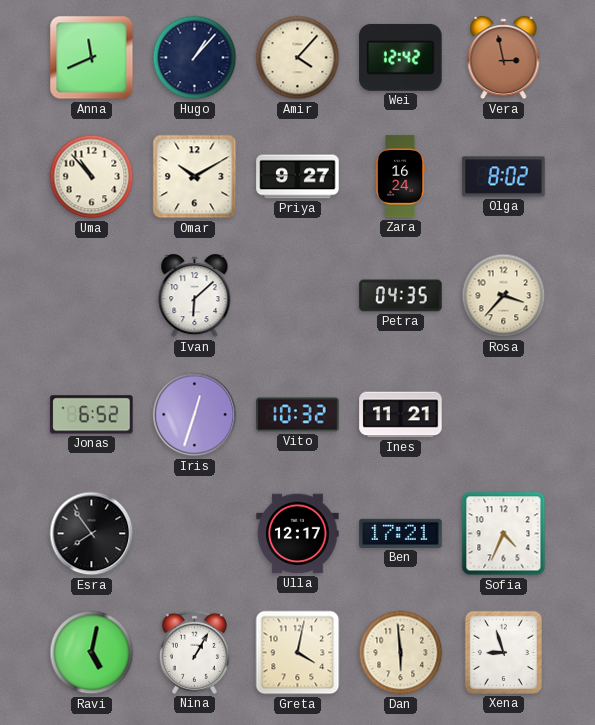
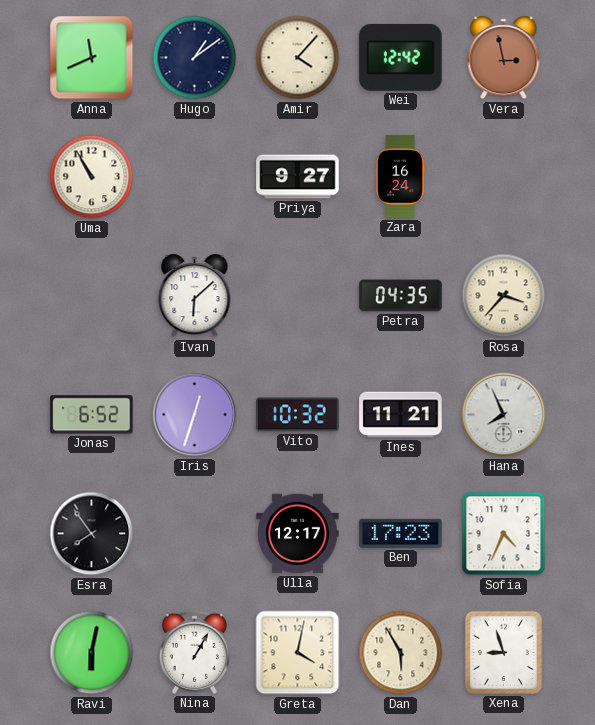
Hugo: 1:07 -> 1:09
Uma: 10:53 -> 10:55
Omar: 10:10 -> none
Olga: 8:02 -> none
Hana: none -> 7:56
Ben: 17:21 -> 17:23
Ravi: 5:02 -> 6:02
Dan: 5:59 -> 5:55
